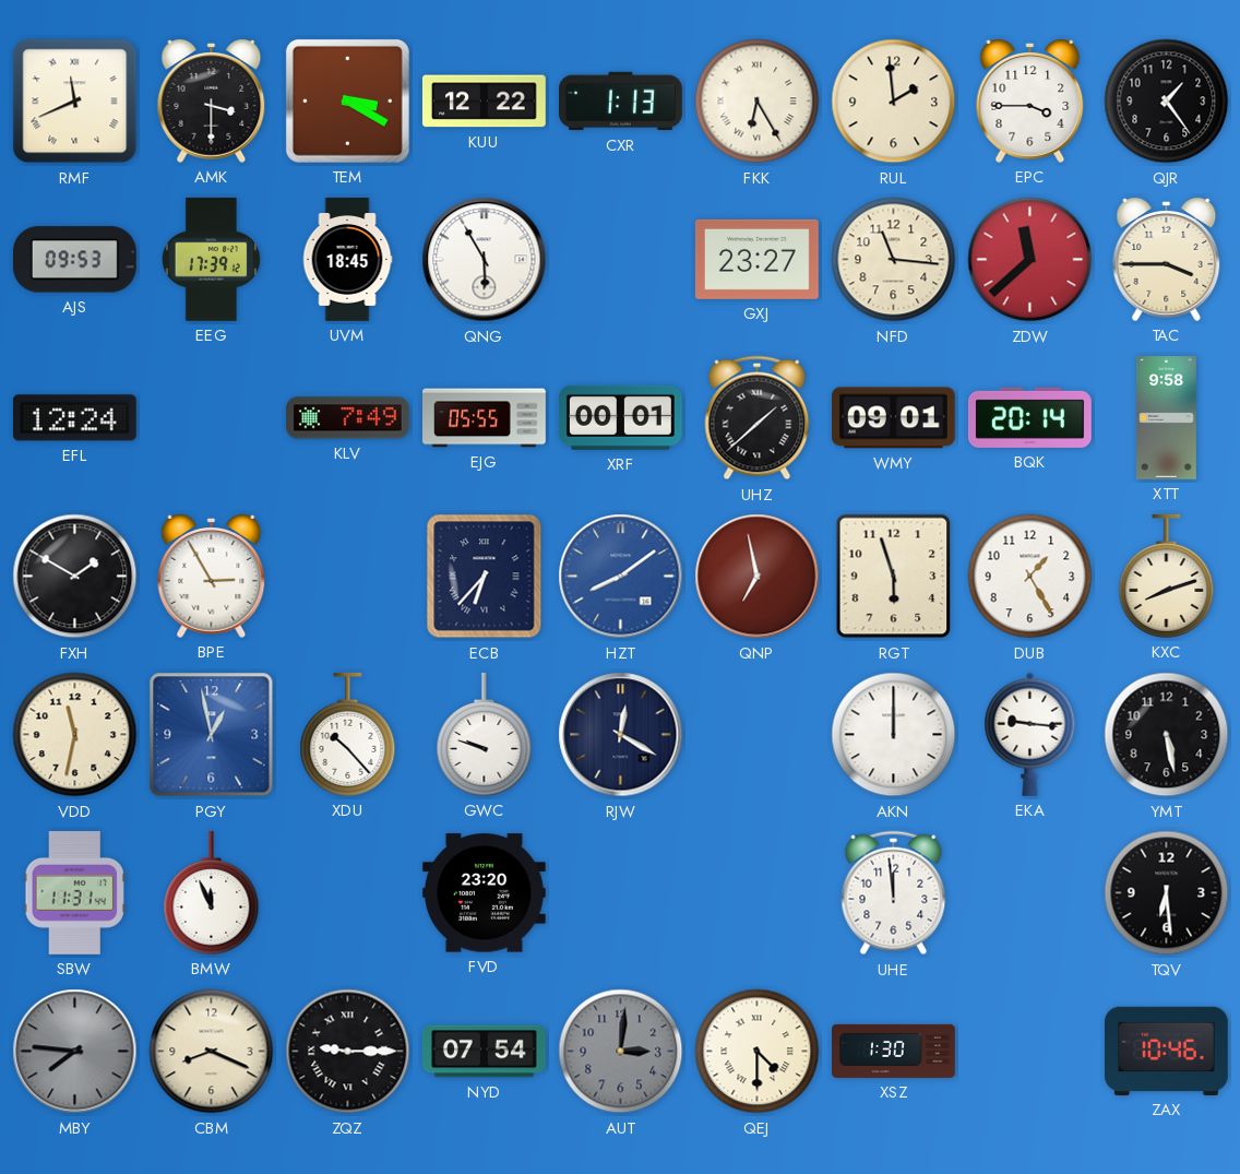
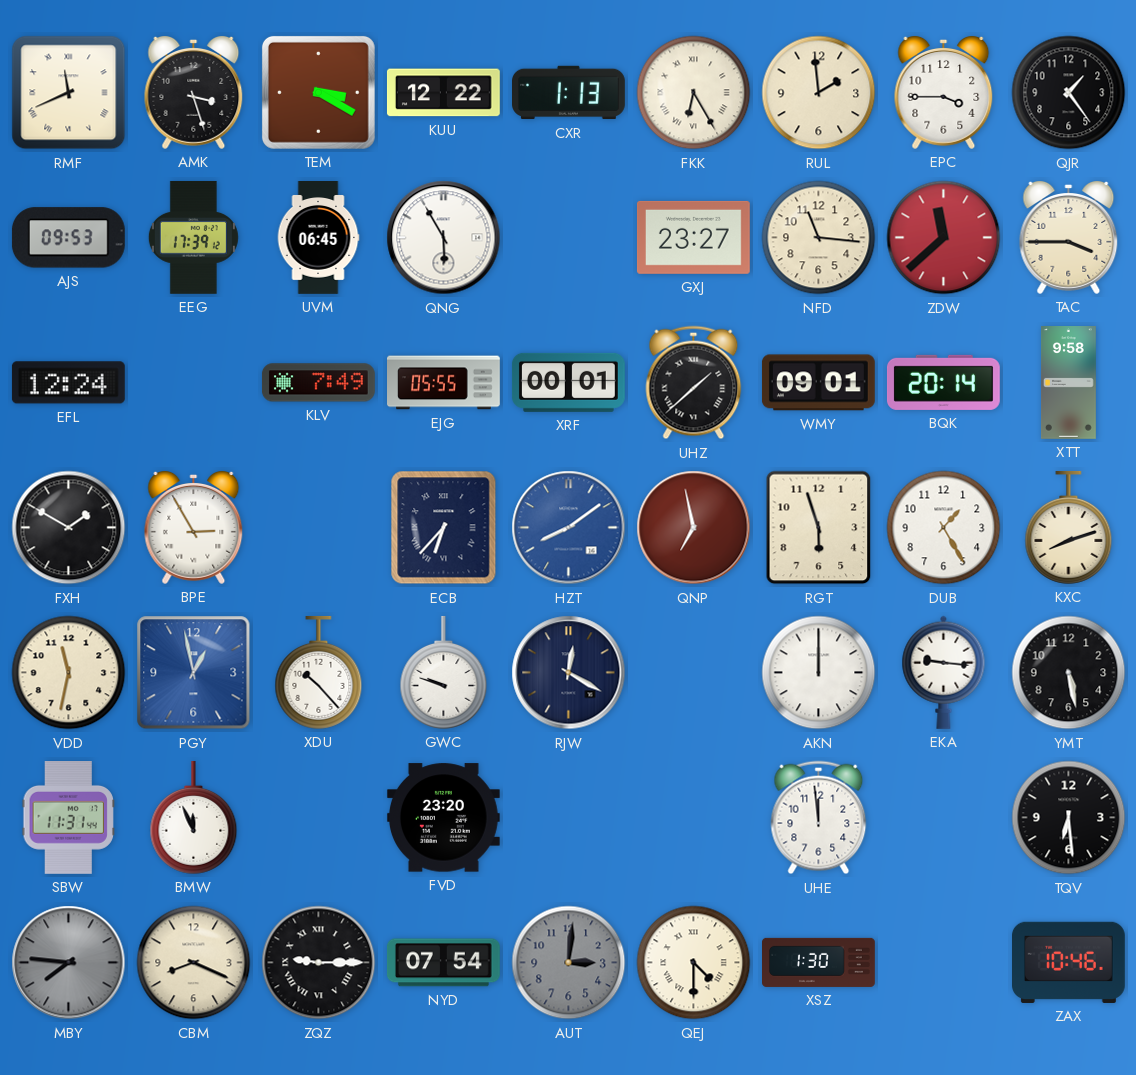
AMK: 3:30 -> 3:27
UVM: 18:45 -> 06:45
